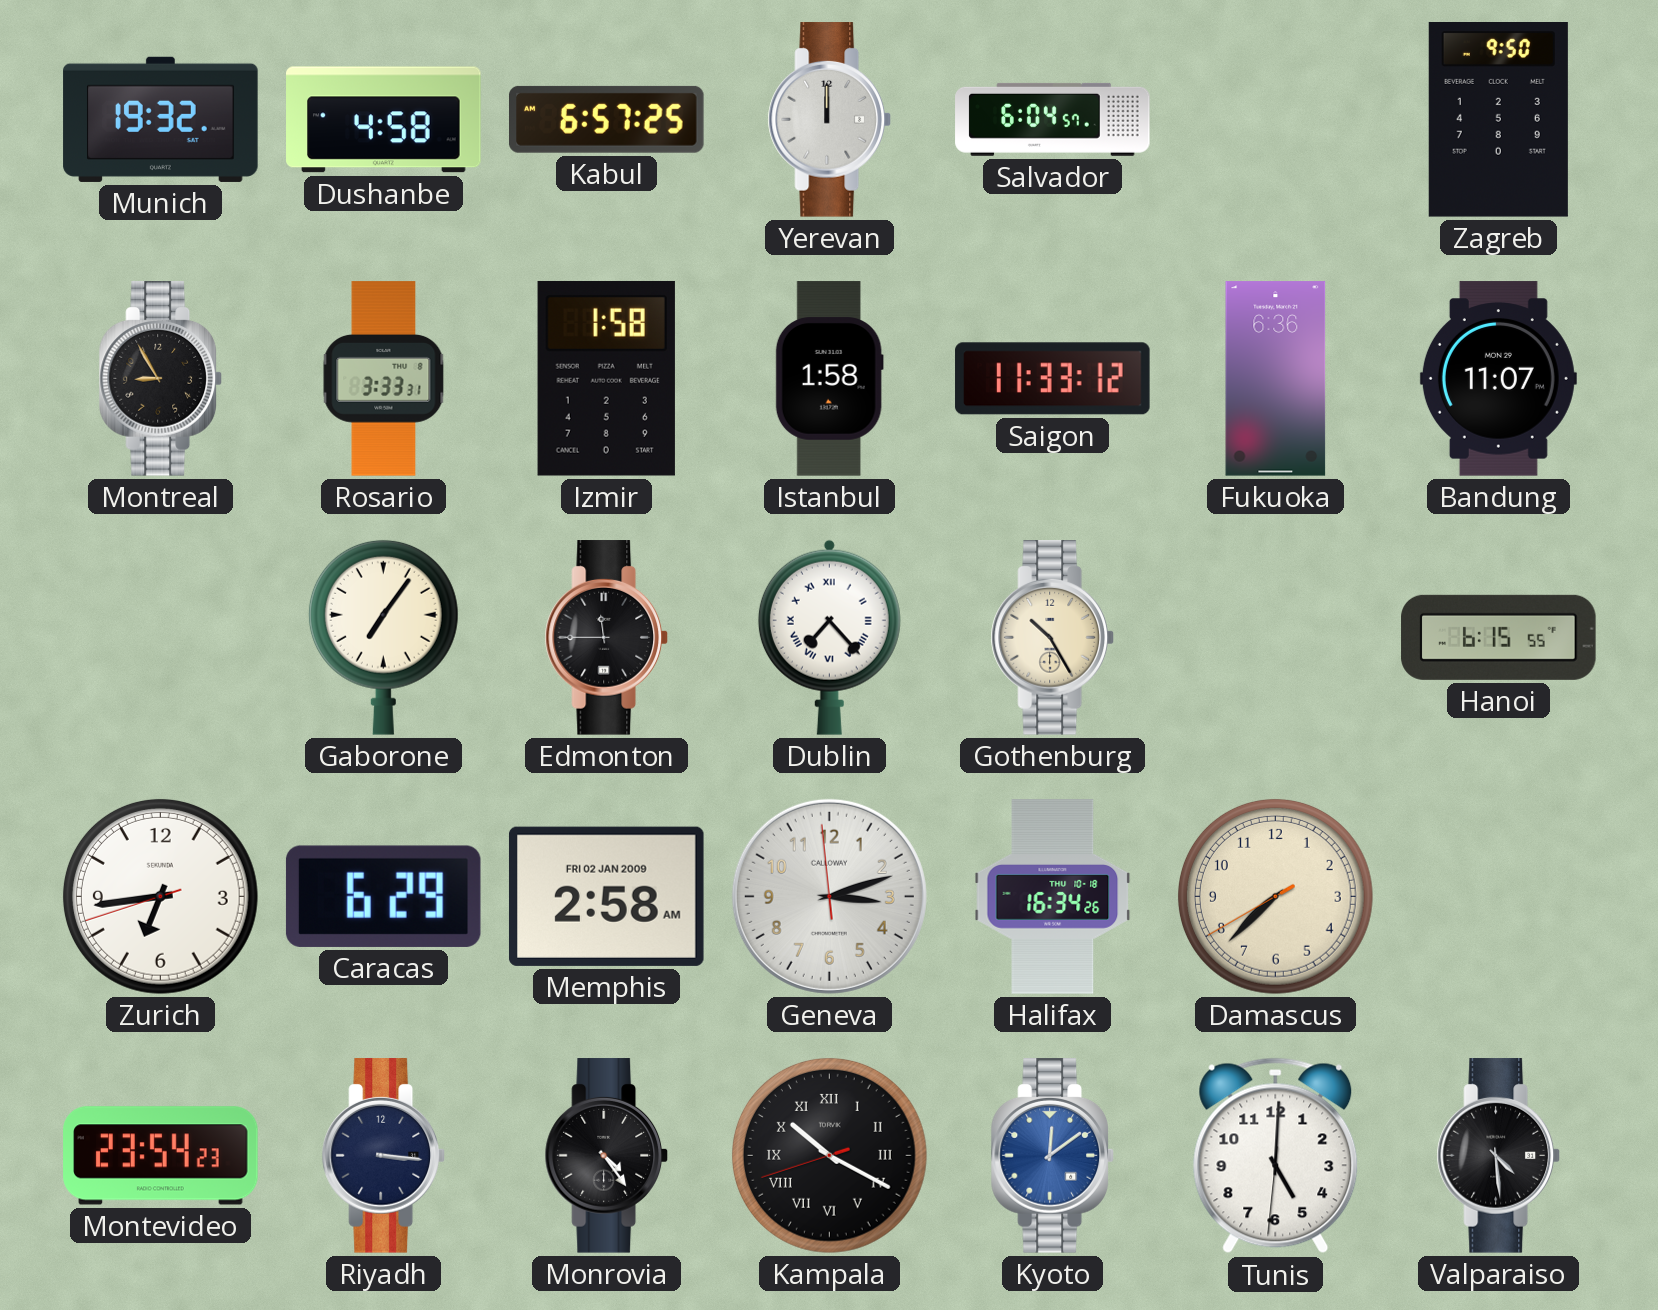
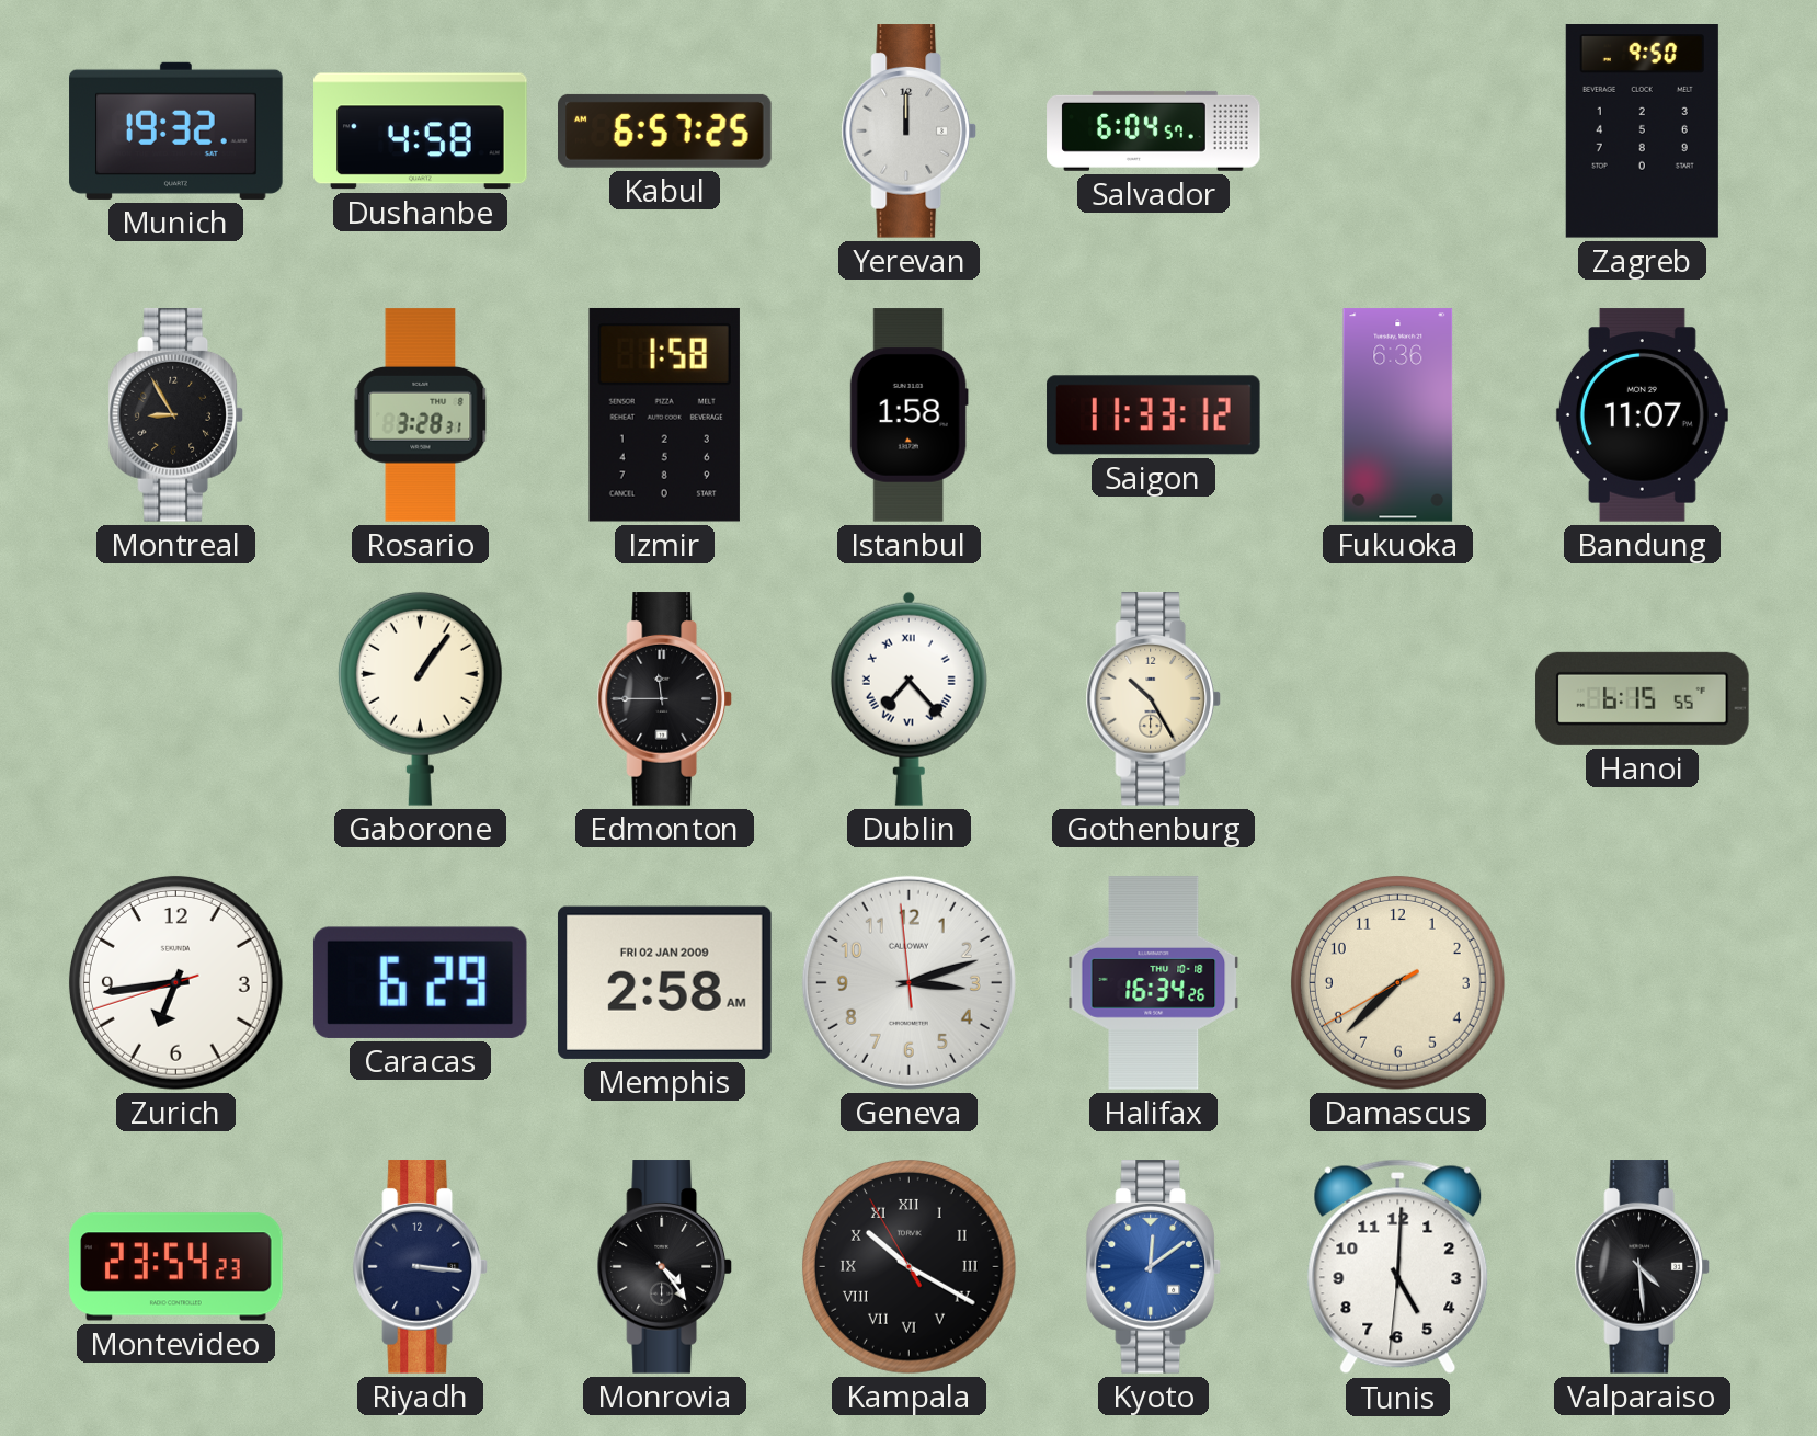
Rosario: 3:33 -> 3:28
Gaborone: 7:06 -> 1:06
Kampala: 10:19:42 -> 10:19:55
